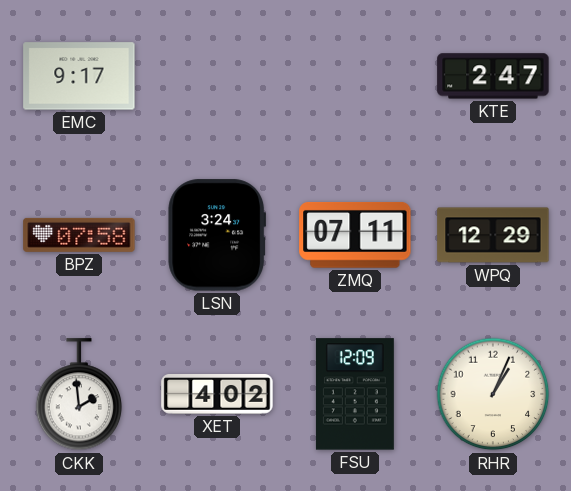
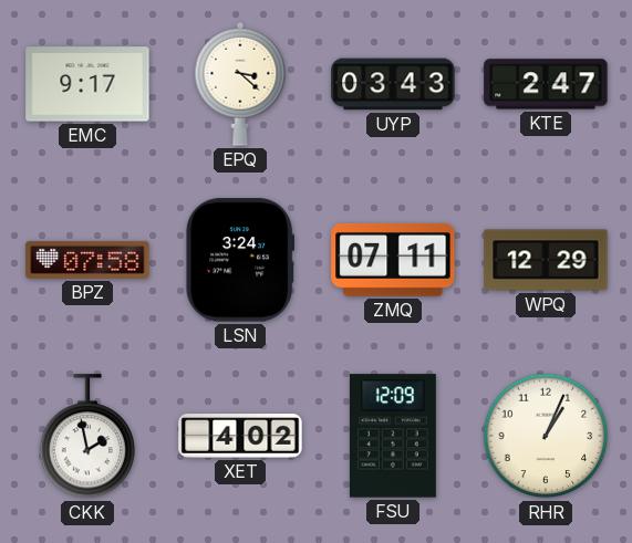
EPQ: none -> 3:22
UYP: none -> 03:43
CKK: 1:59 -> 1:58
